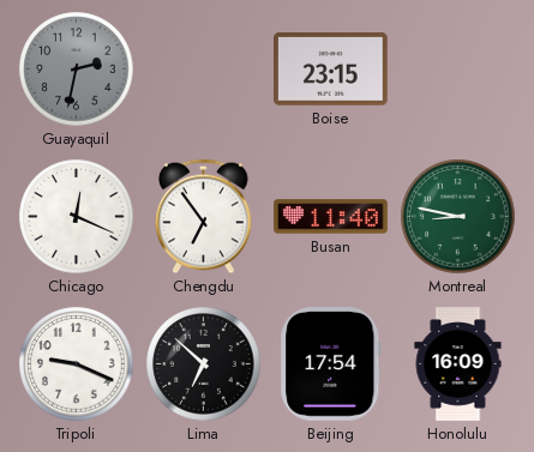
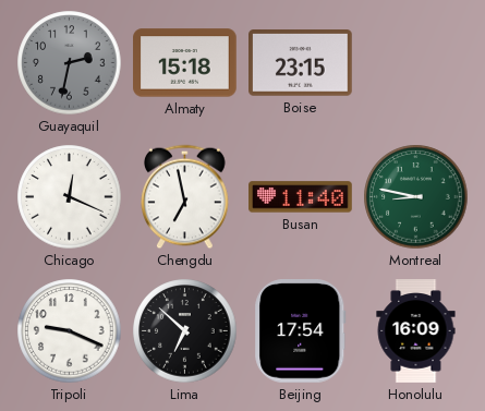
Almaty: none -> 15:18
Chengdu: 6:54 -> 6:58
